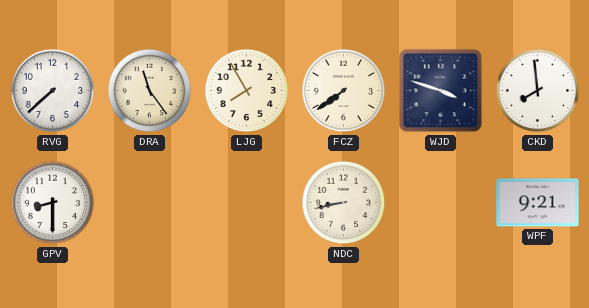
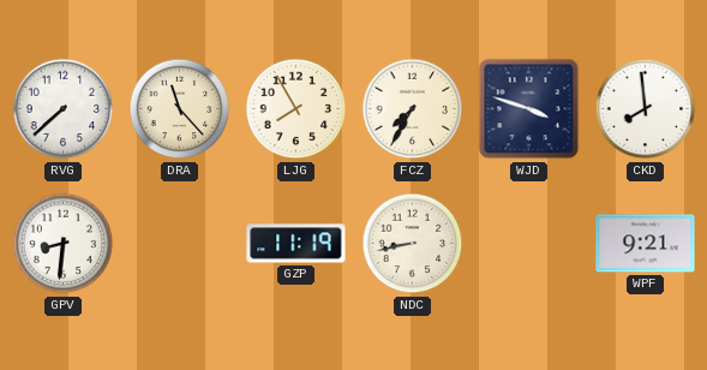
DRA: 11:24 -> 11:23
FCZ: 7:39 -> 7:35
GPV: 8:30 -> 8:31
GZP: none -> 11:19
